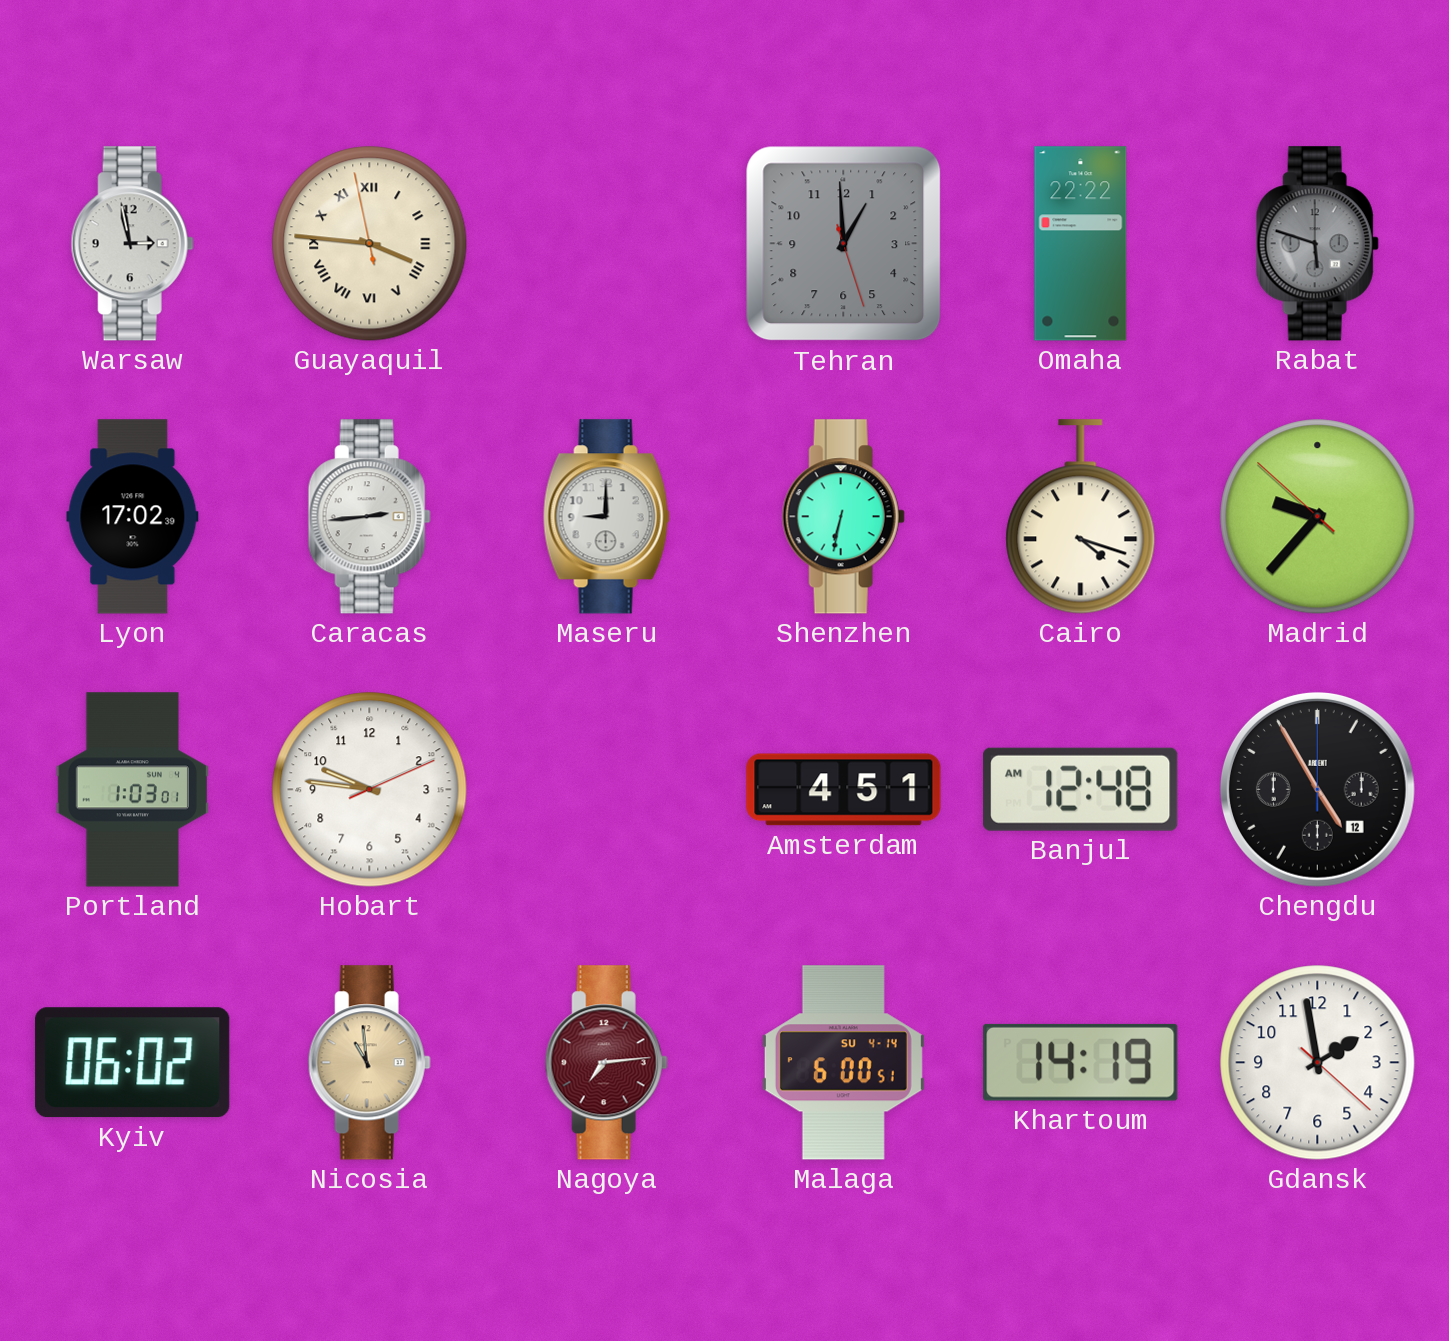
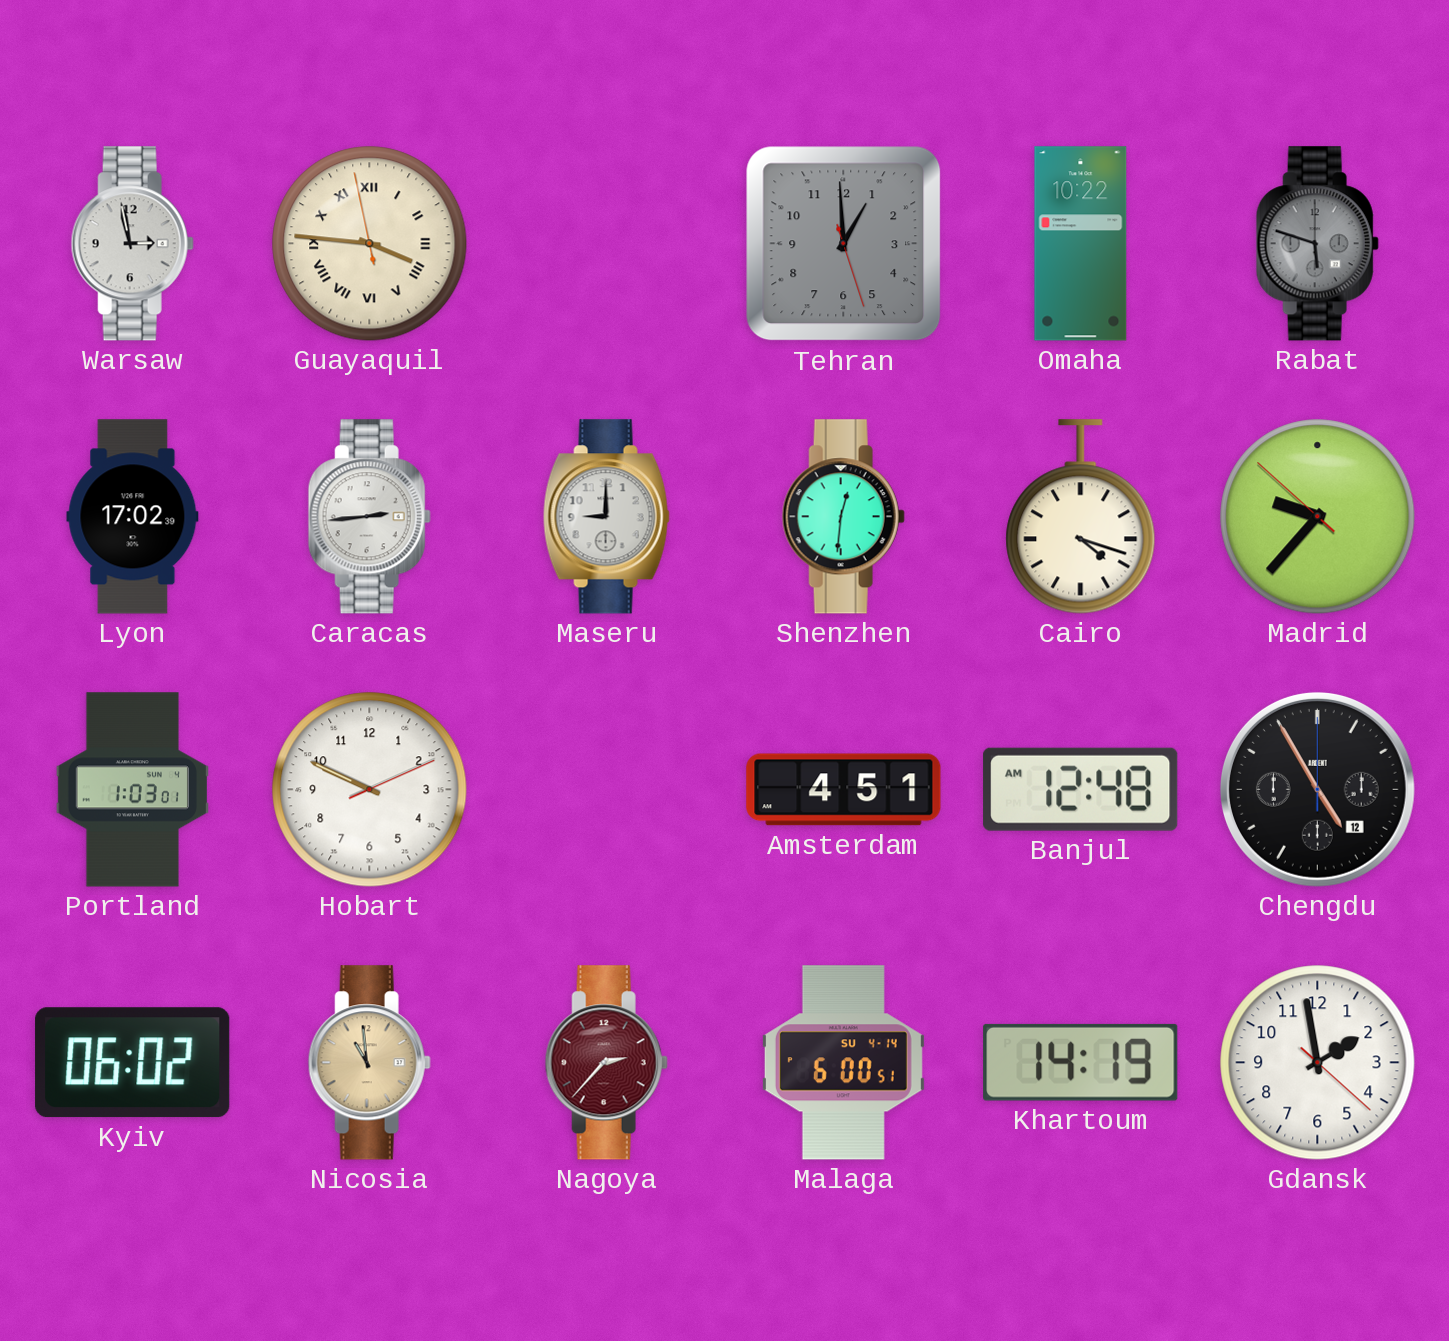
Omaha: 22:22 -> 10:22
Shenzhen: 6:32 -> 12:31
Hobart: 9:46 -> 9:49
Nagoya: 7:14 -> 2:37
